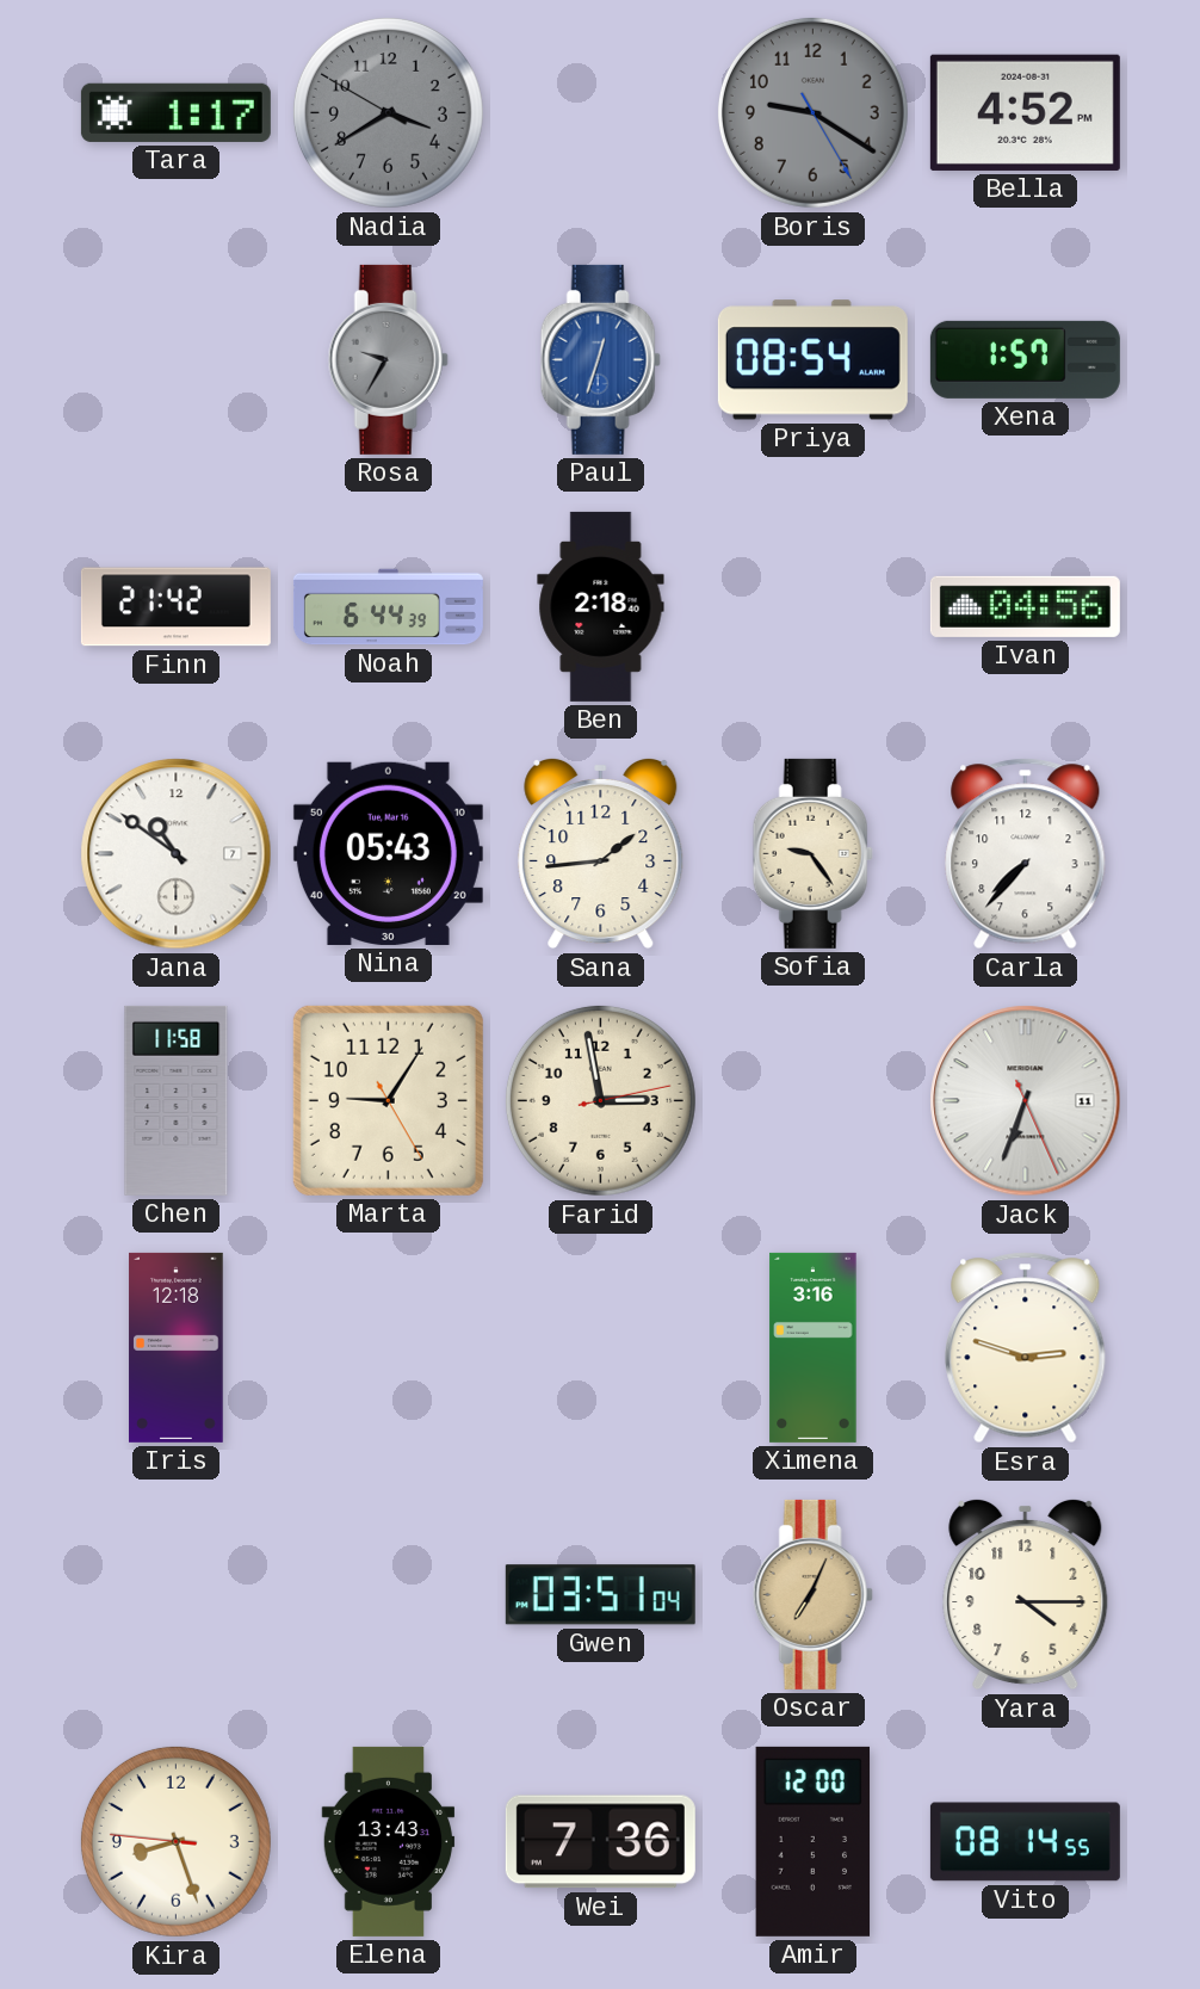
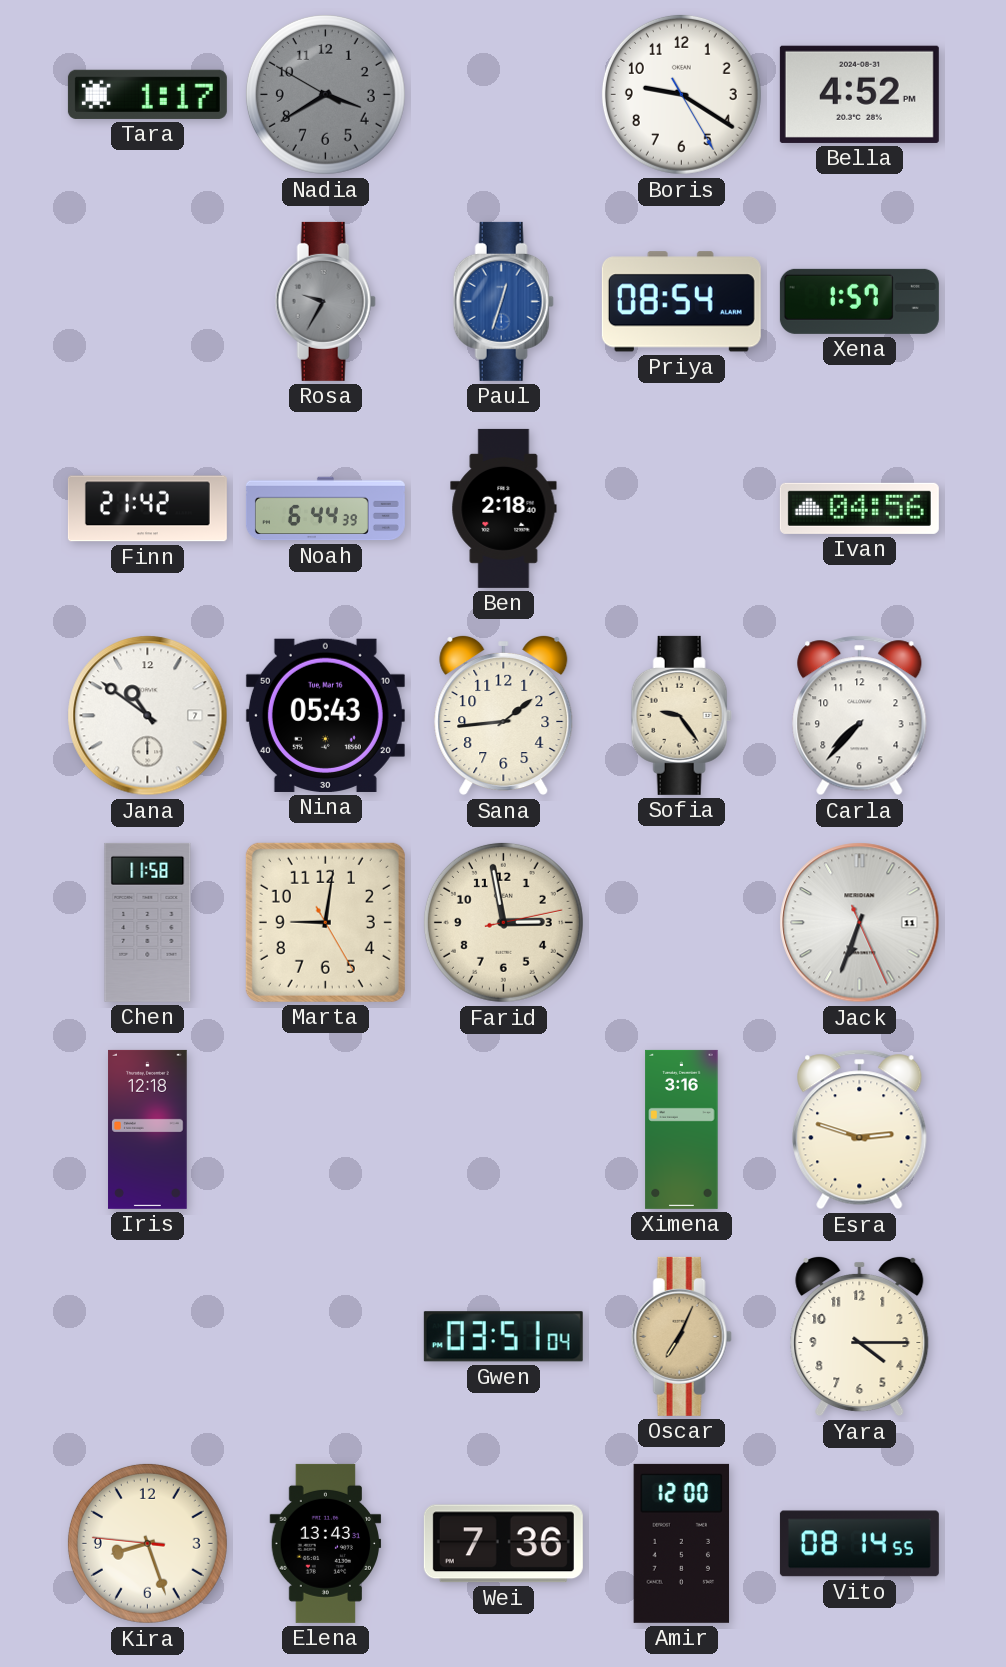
Boris dial: grey -> white
Marta: 9:05 -> 9:01
